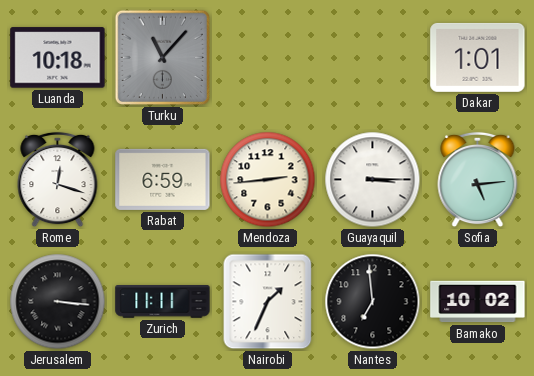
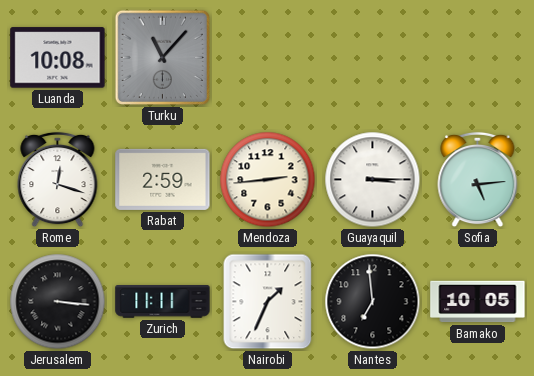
Luanda: 10:18 -> 10:08
Dakar: 1:01 -> none
Rabat: 6:59 -> 2:59
Bamako: 10:02 -> 10:05
